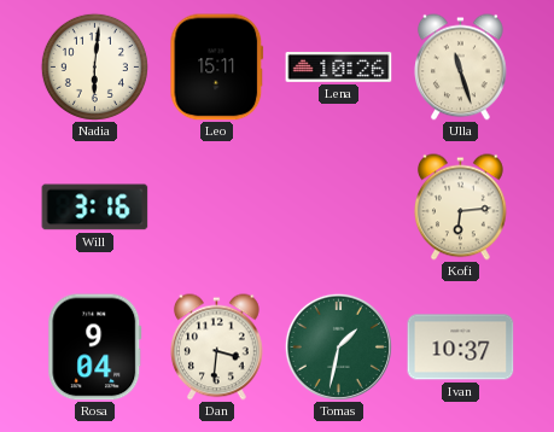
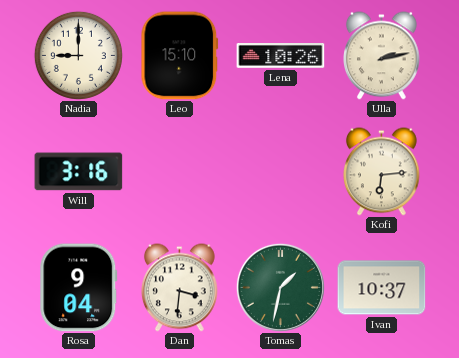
Nadia: 6:01 -> 9:00
Leo: 15:11 -> 15:10
Ulla: 11:27 -> 2:13
